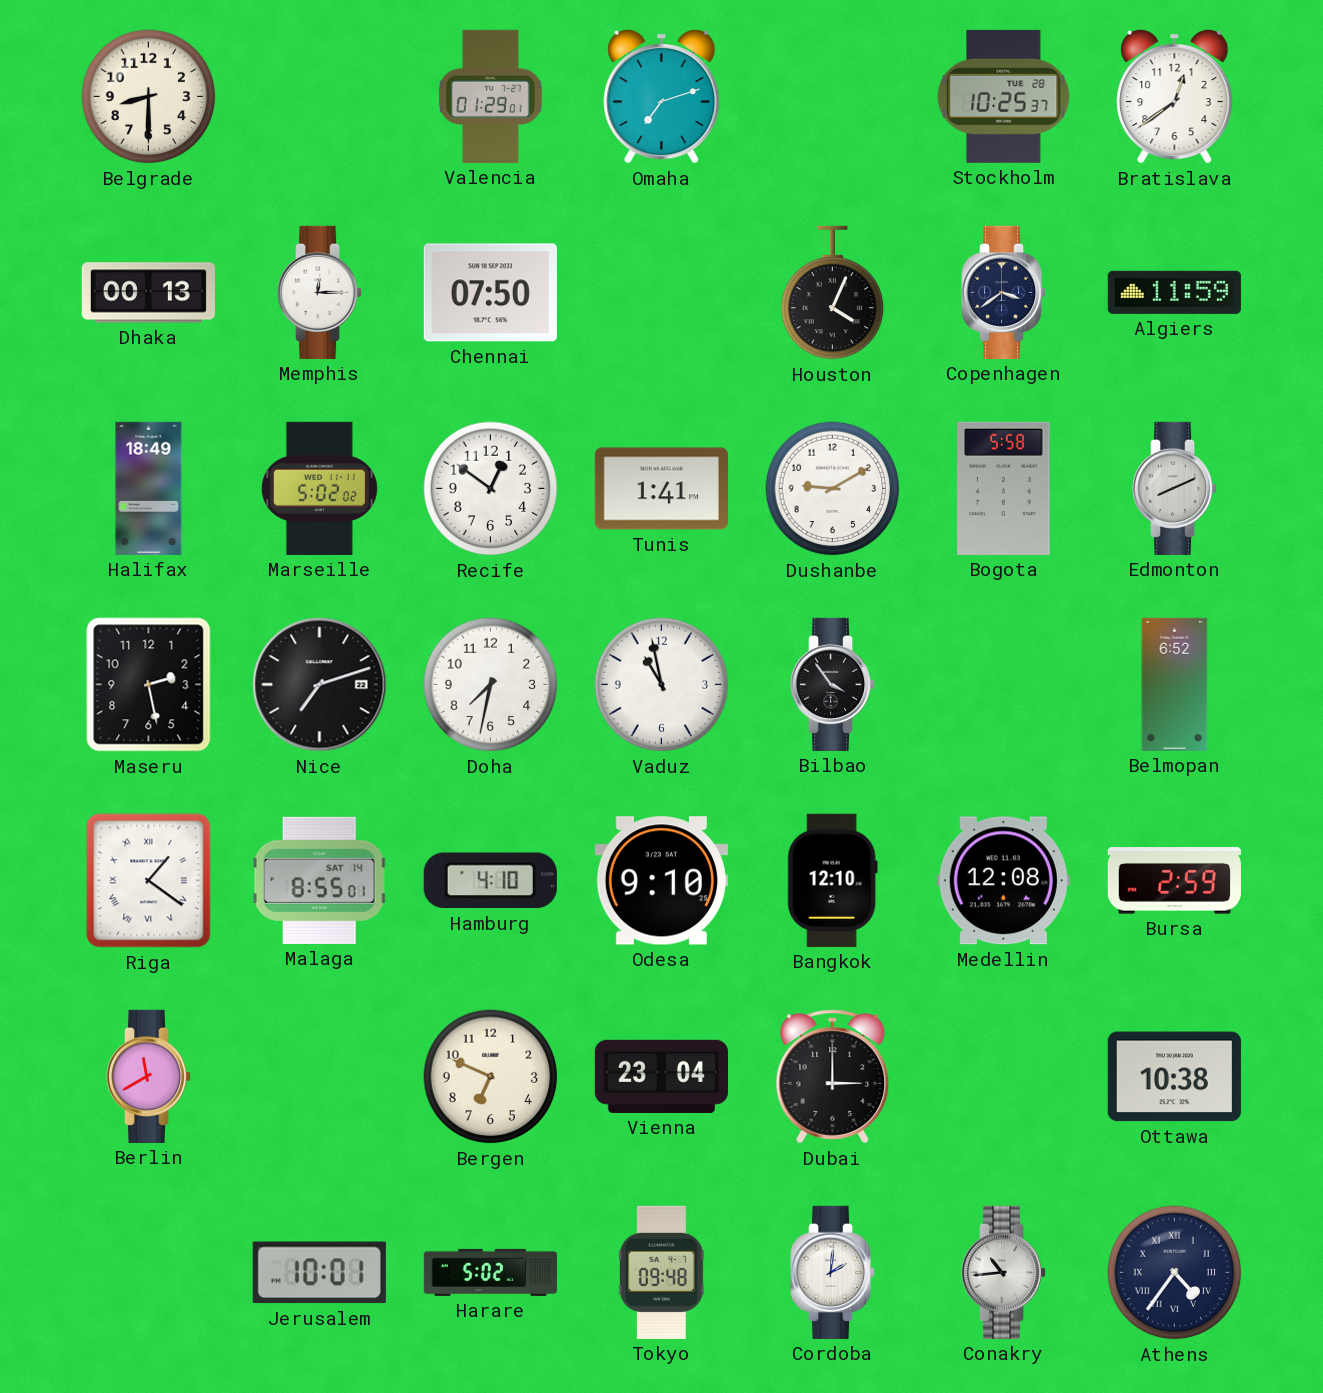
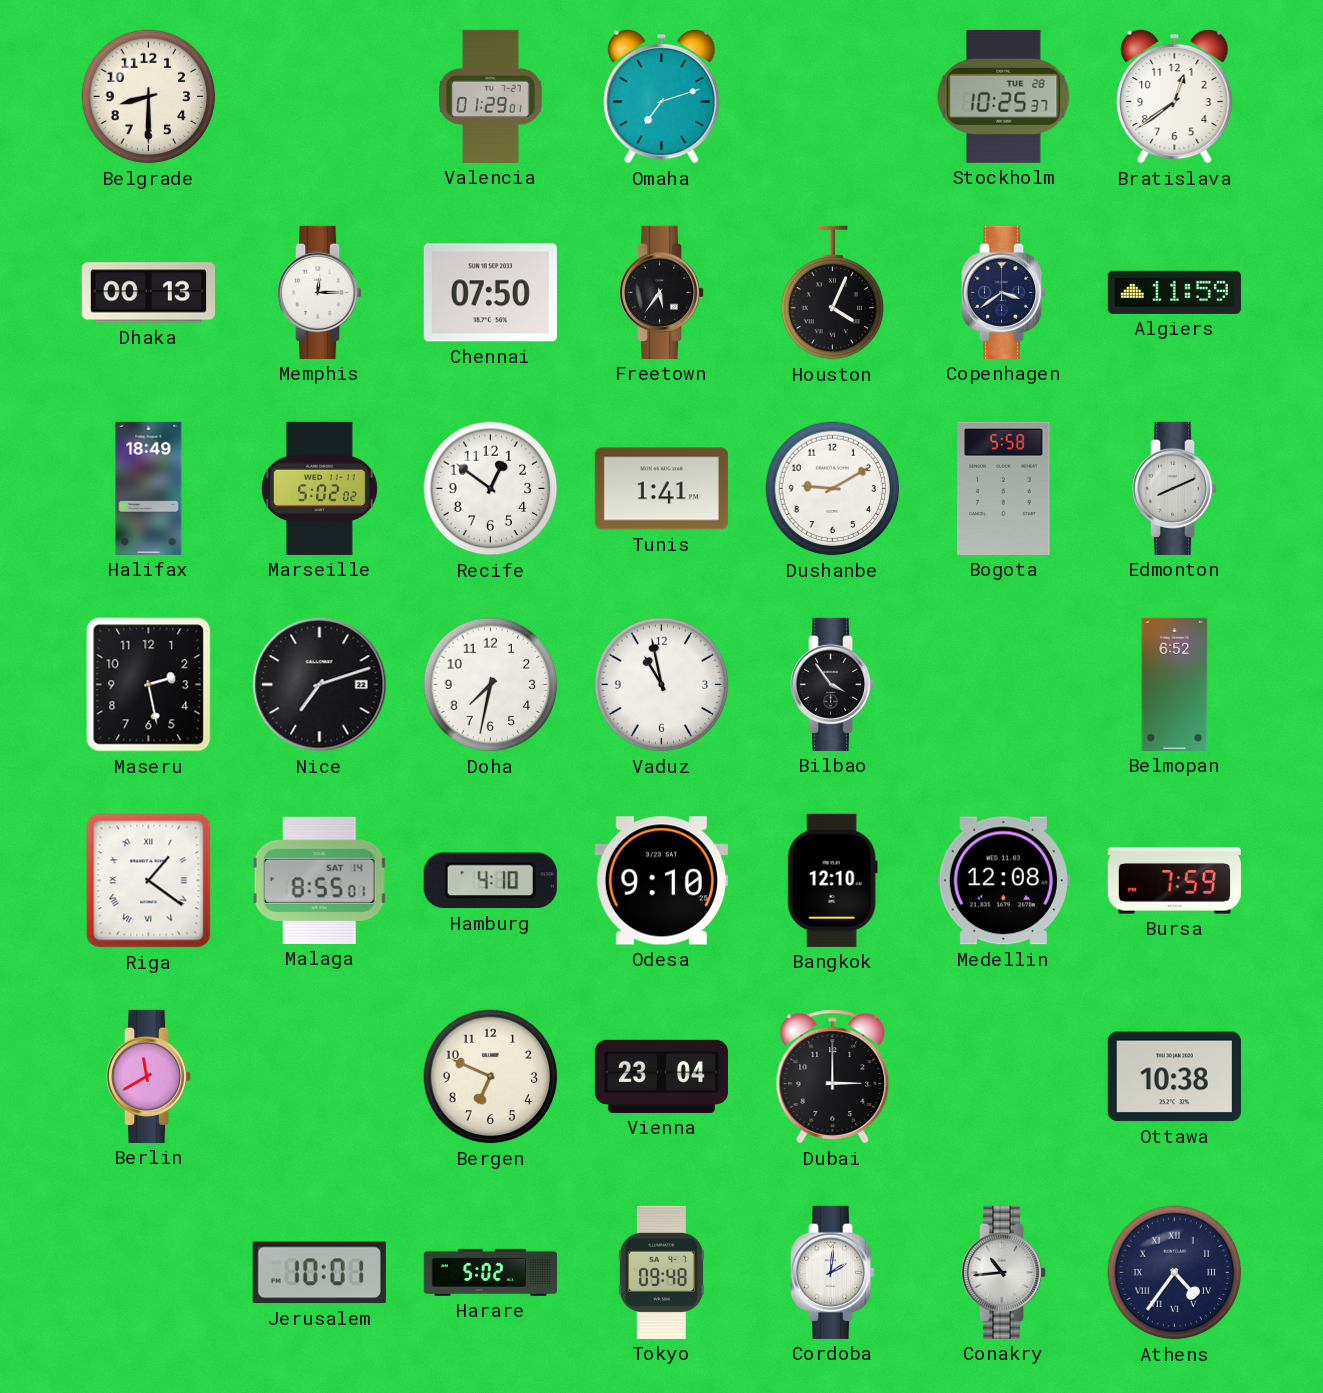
Freetown: none -> 5:36
Bursa: 2:59 -> 7:59
